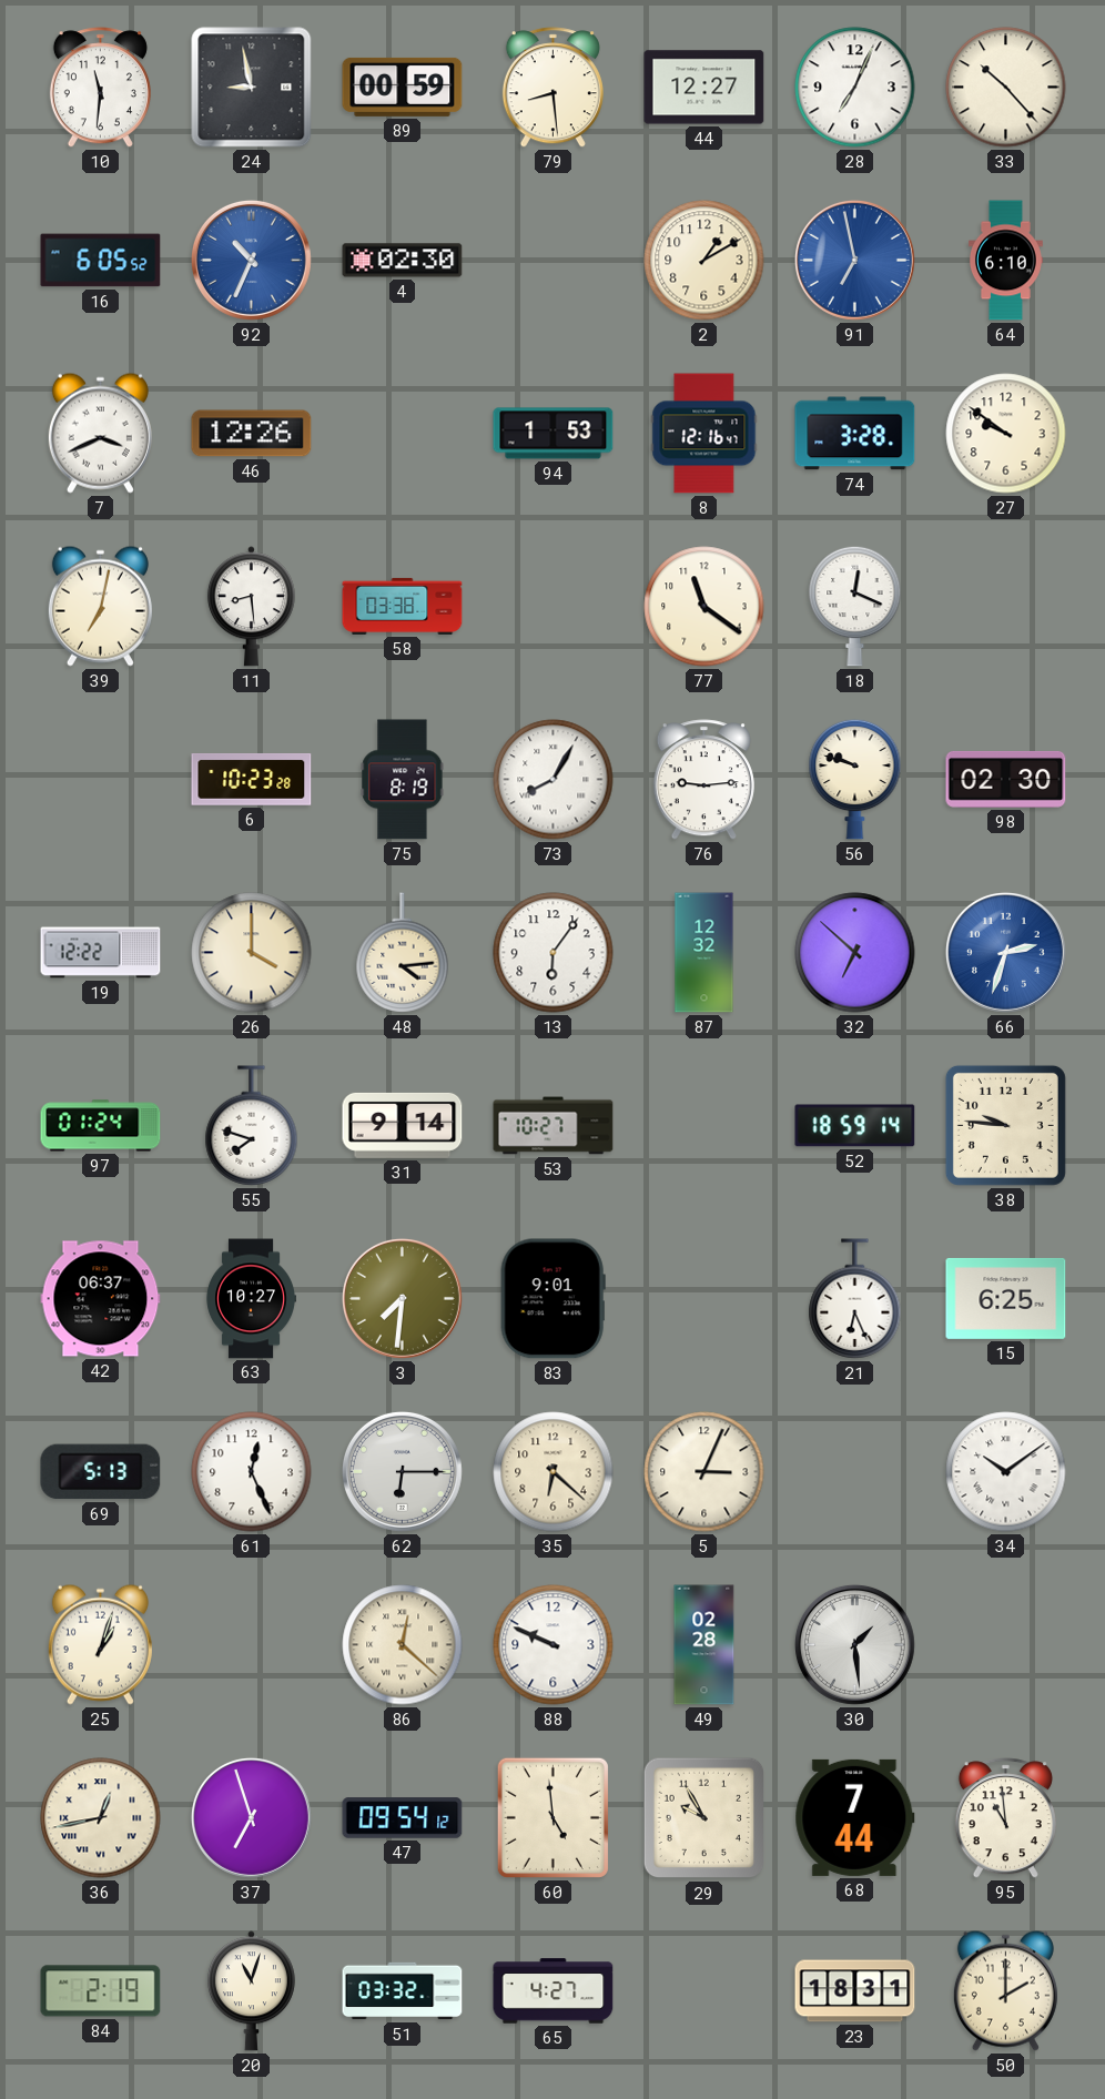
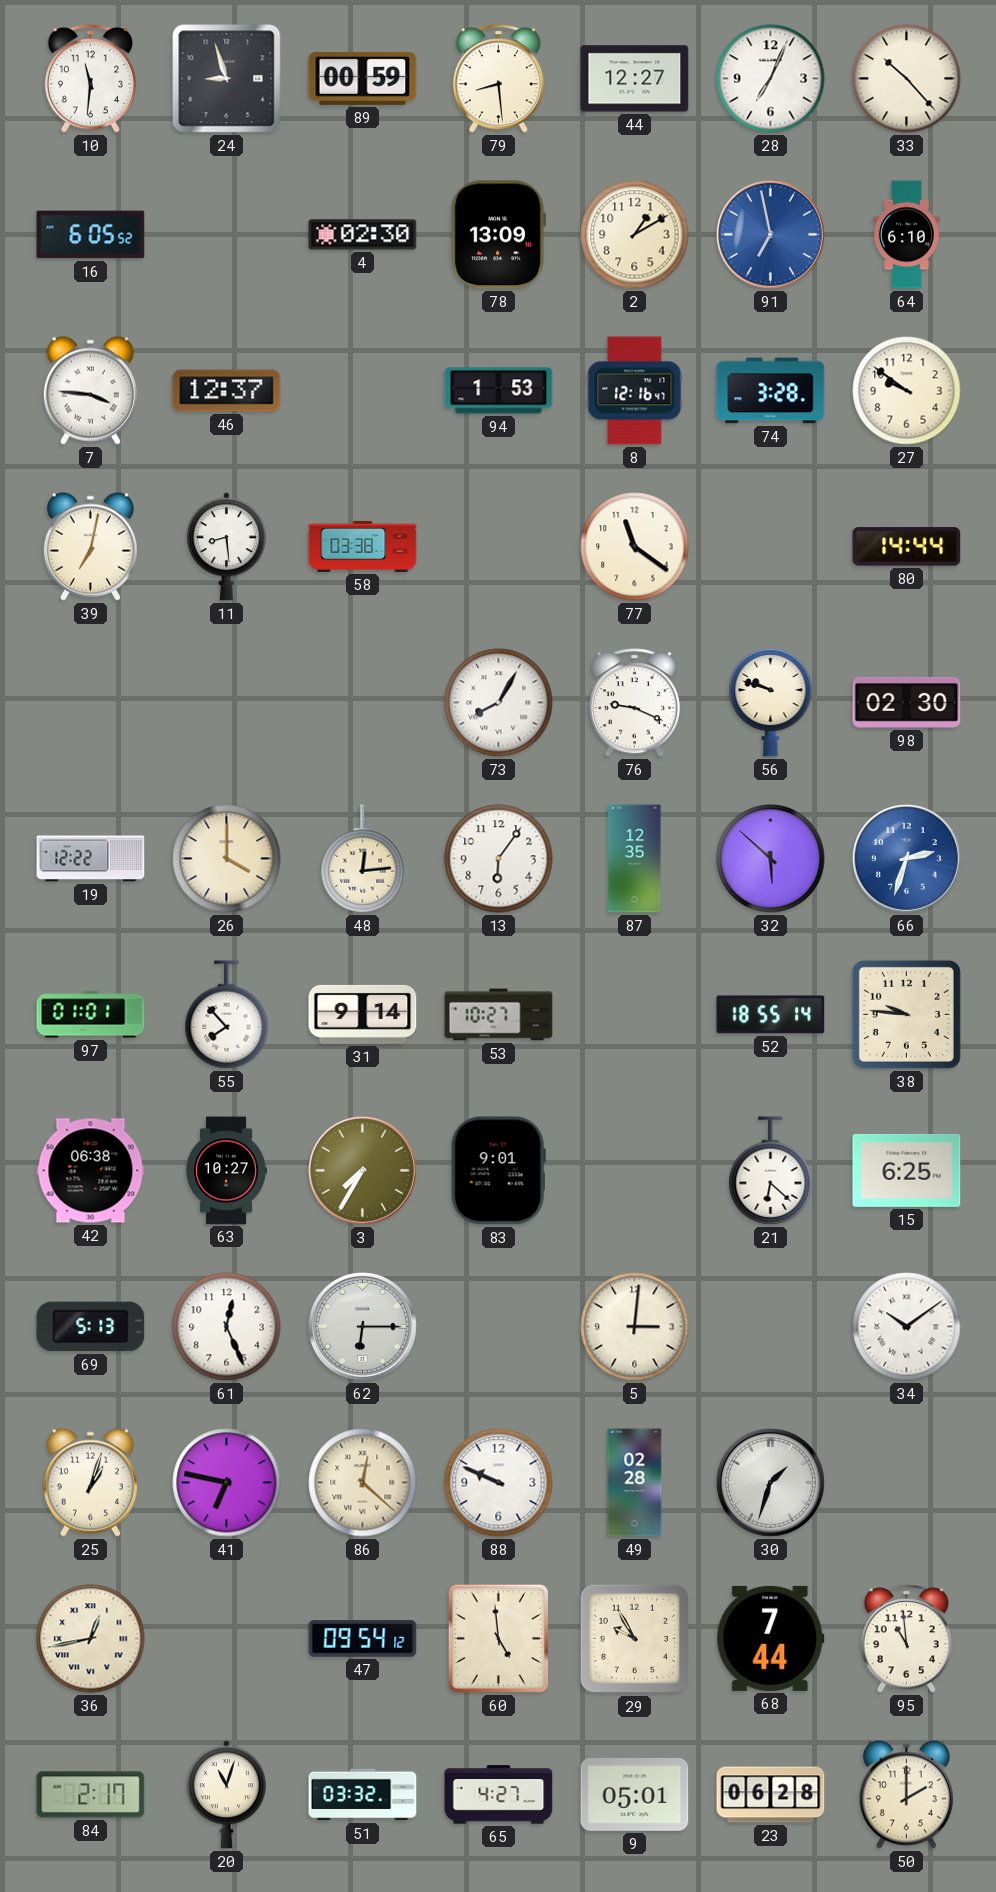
24: 8:58 -> 8:57
92: 10:34 -> none
78: none -> 13:09
7: 3:41 -> 3:46
46: 12:26 -> 12:37
18: 12:19 -> none
80: none -> 14:44
6: 10:23 -> none
75: 8:19 -> none
76: 9:14 -> 9:19
48: 4:14 -> 12:14
87: 12:32 -> 12:35
32: 6:52 -> 5:52
97: 01:24 -> 01:01
55: 7:48 -> 7:53
52: 18:59 -> 18:55
42: 06:37 -> 06:38
3: 7:31 -> 7:35
21: 6:26 -> 6:22
35: 6:22 -> none
5: 3:04 -> 3:01
41: none -> 6:47
30: 1:29 -> 1:33
37: 6:57 -> none
84: 2:19 -> 2:17
9: none -> 05:01
23: 18:31 -> 06:28
